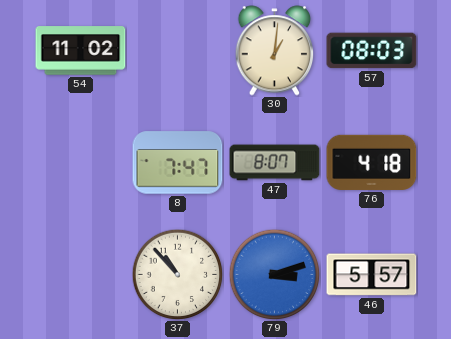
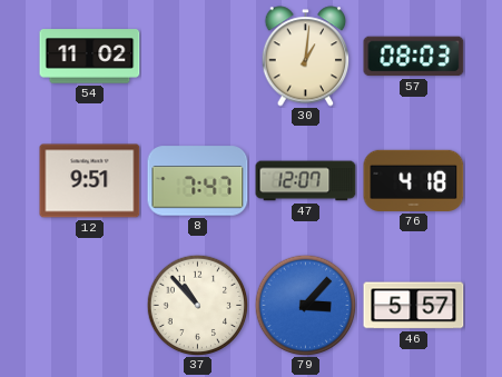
12: none -> 9:51
47: 8:07 -> 12:07
79: 3:12 -> 3:07
